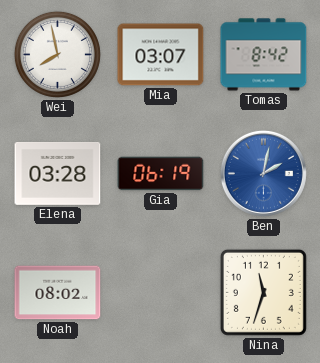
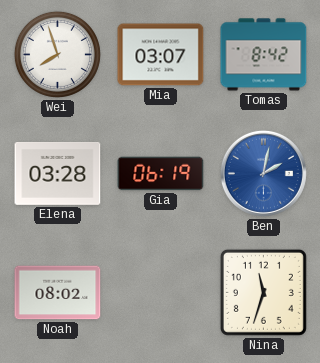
Wei: 7:58 -> 7:57
